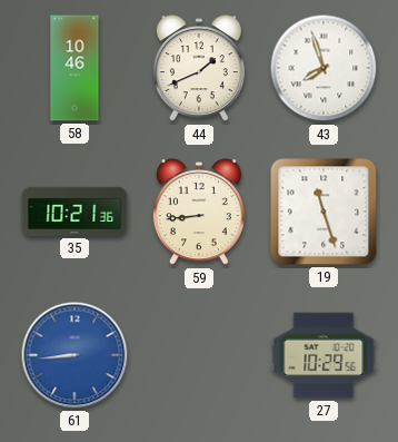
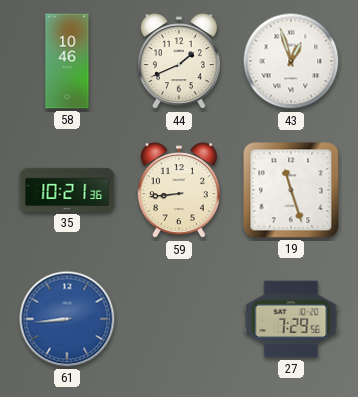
43: 7:57 -> 12:57
27: 10:29 -> 7:29
